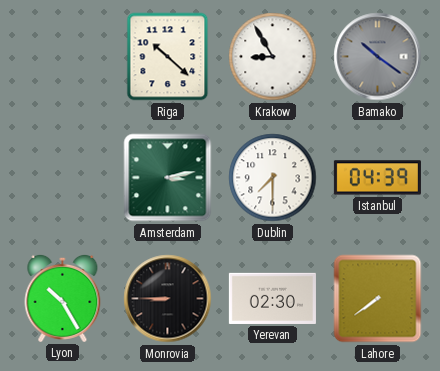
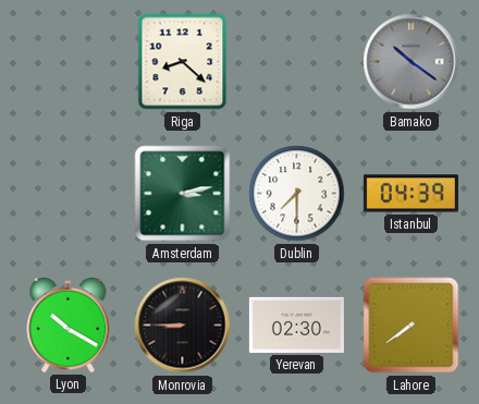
Riga: 10:22 -> 8:22
Krakow: 8:55 -> none
Lyon: 10:25 -> 10:20
